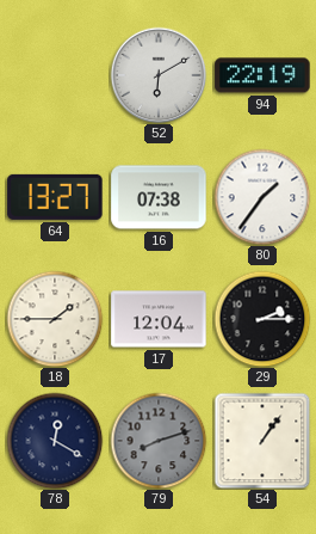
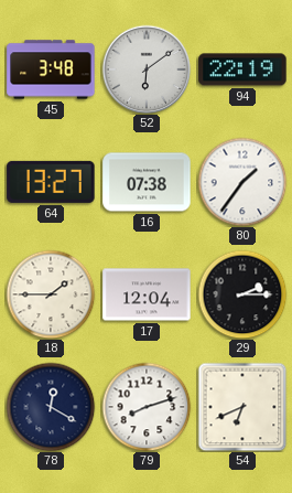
45: none -> 3:48
52: 6:10 -> 6:09
79 dial: grey -> white
54: 1:06 -> 6:41
